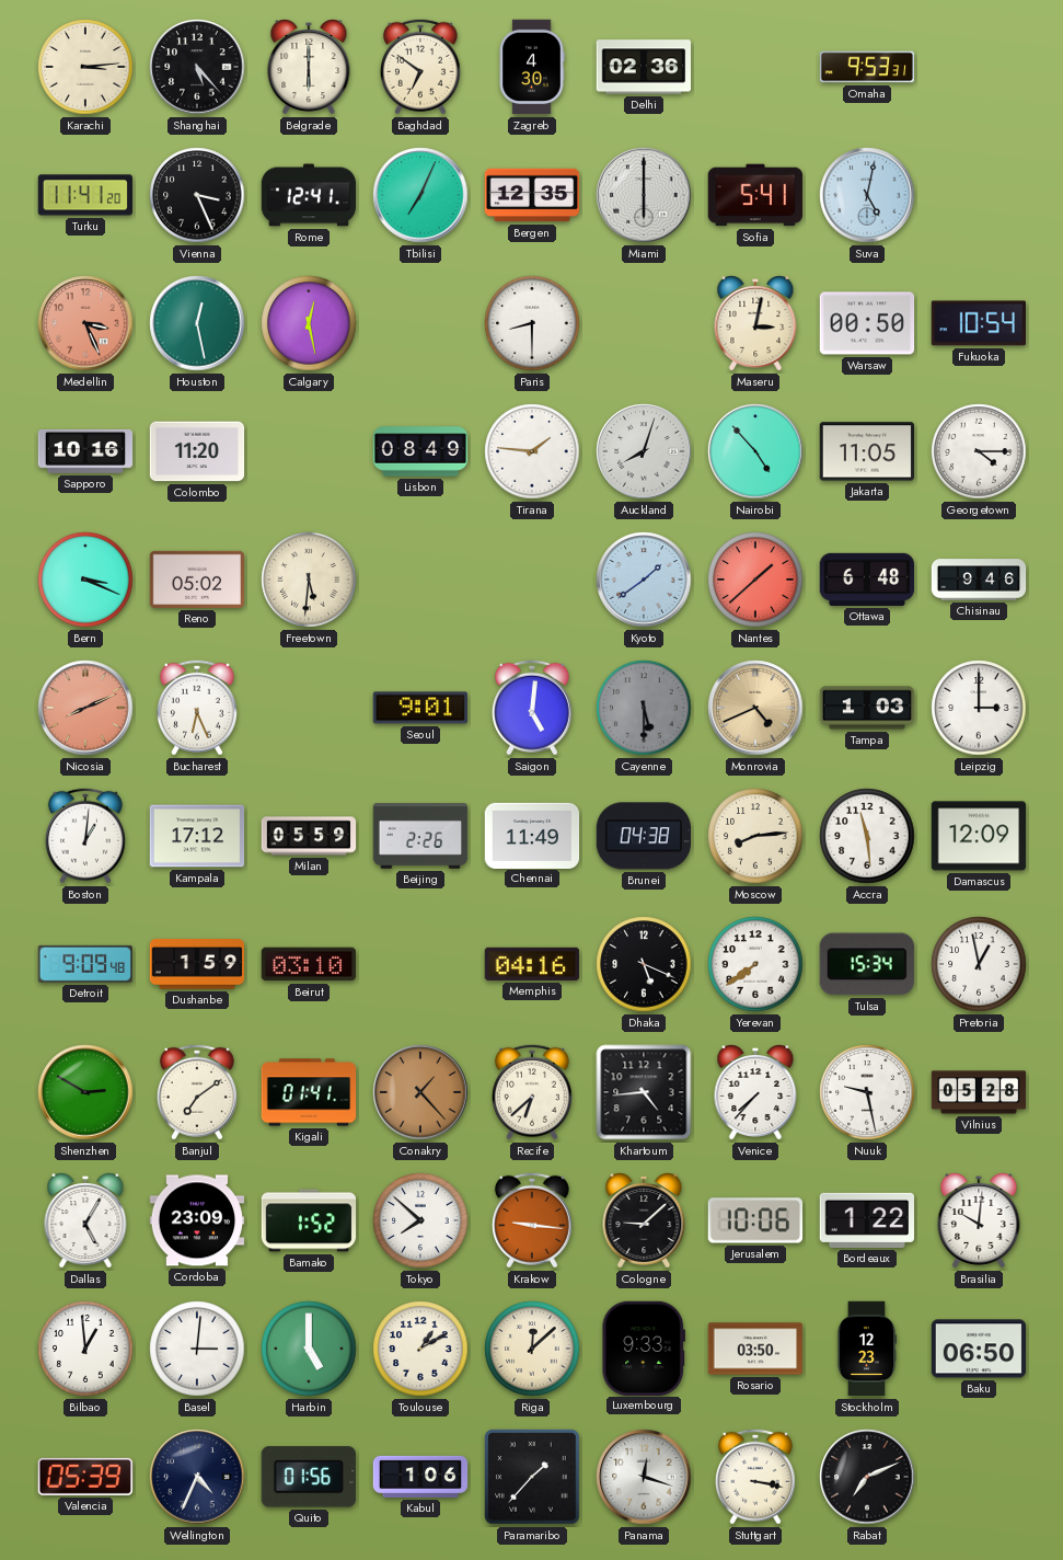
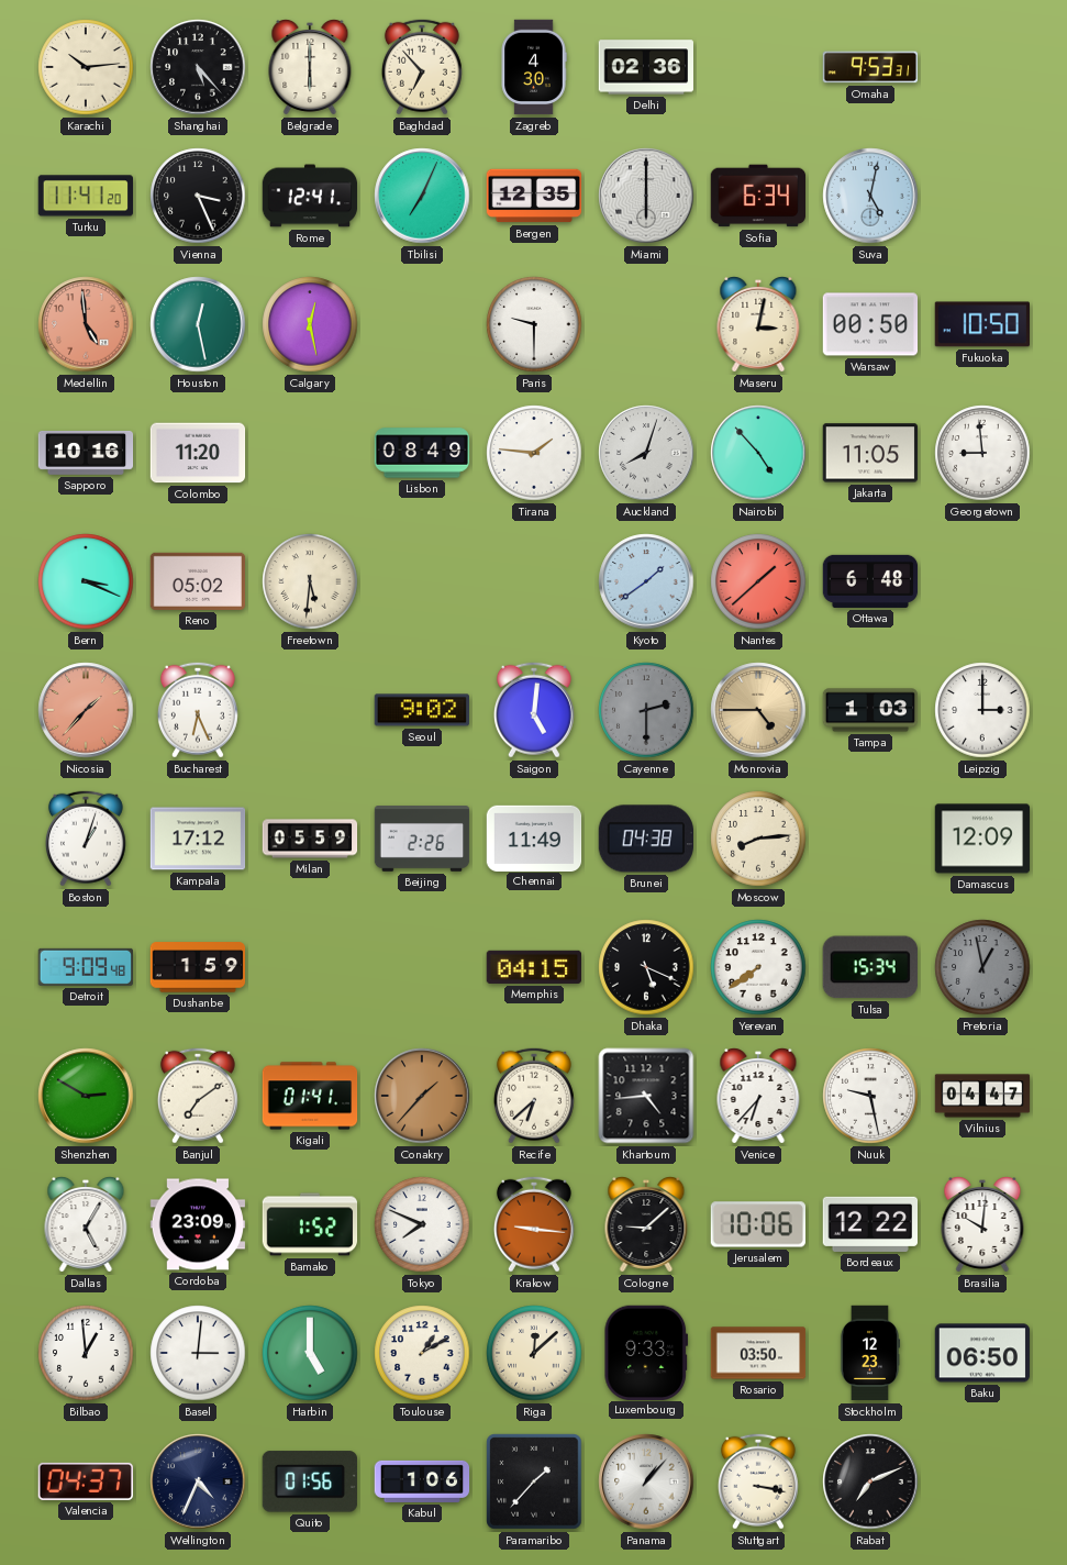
Karachi: 3:14 -> 10:14
Baghdad: 6:51 -> 6:53
Sofia: 5:41 -> 6:34
Medellin: 3:26 -> 4:59
Paris: 8:30 -> 9:30
Fukuoka: 10:54 -> 10:50
Georgetown: 4:15 -> 8:59
Chisinau: 9:46 -> none
Nicosia: 8:11 -> 1:37
Seoul: 9:01 -> 9:02
Cayenne: 5:30 -> 2:30
Monrovia: 4:41 -> 4:45
Boston: 1:01 -> 1:03
Accra: 11:29 -> none
Beirut: 03:10 -> none
Memphis: 04:16 -> 04:15
Pretoria dial: white -> grey
Conakry: 1:23 -> 1:37
Venice: 7:37 -> 6:37
Vilnius: 05:28 -> 04:47
Tokyo: 7:52 -> 7:49
Bordeaux: 1:22 -> 12:22
Valencia: 05:39 -> 04:37
Panama: 12:18 -> 1:07
